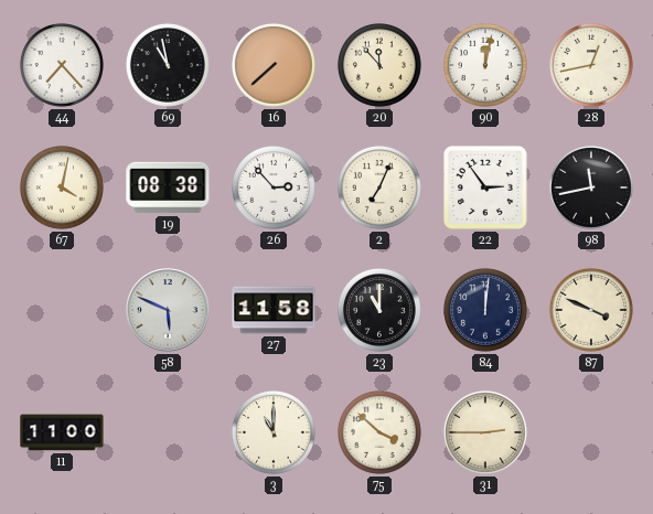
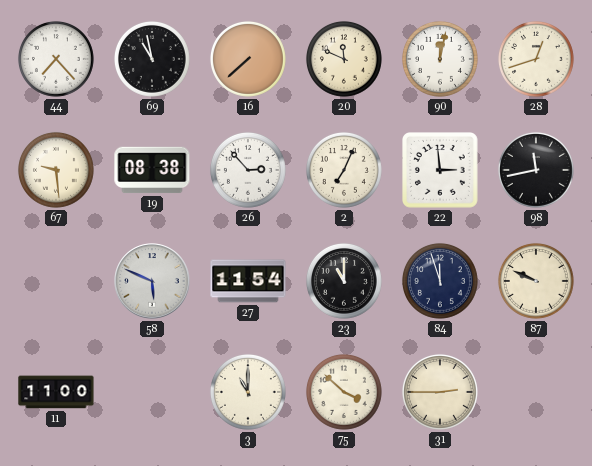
20: 11:53 -> 11:49
28: 12:43 -> 12:42
67: 4:02 -> 9:29
22: 2:54 -> 2:59
27: 11:58 -> 11:54
84: 12:01 -> 11:57
87: 3:49 -> 9:49
